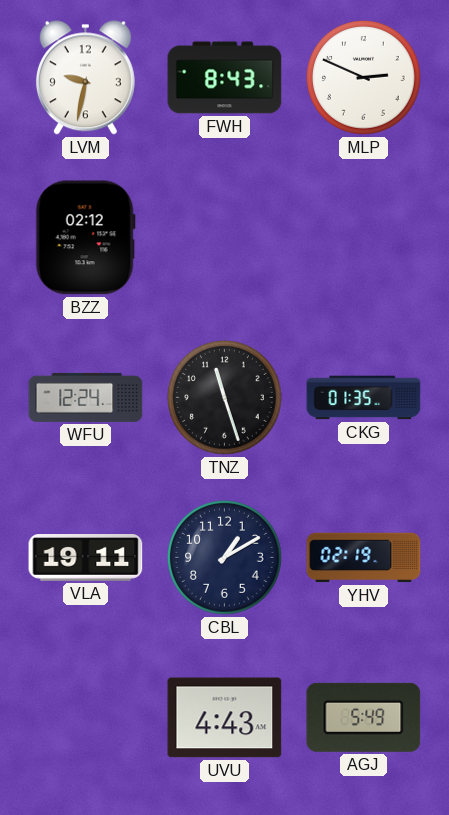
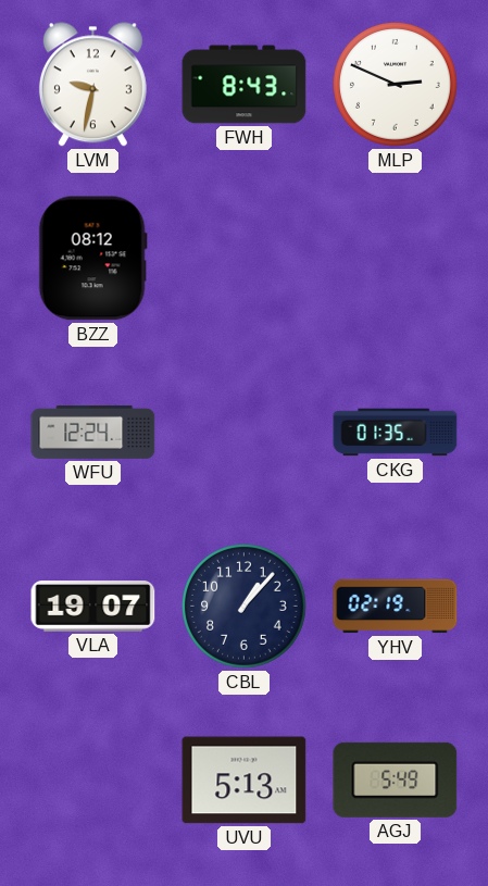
BZZ: 02:12 -> 08:12
TNZ: 11:27 -> none
VLA: 19:11 -> 19:07
CBL: 1:10 -> 1:07
UVU: 4:43 -> 5:13
